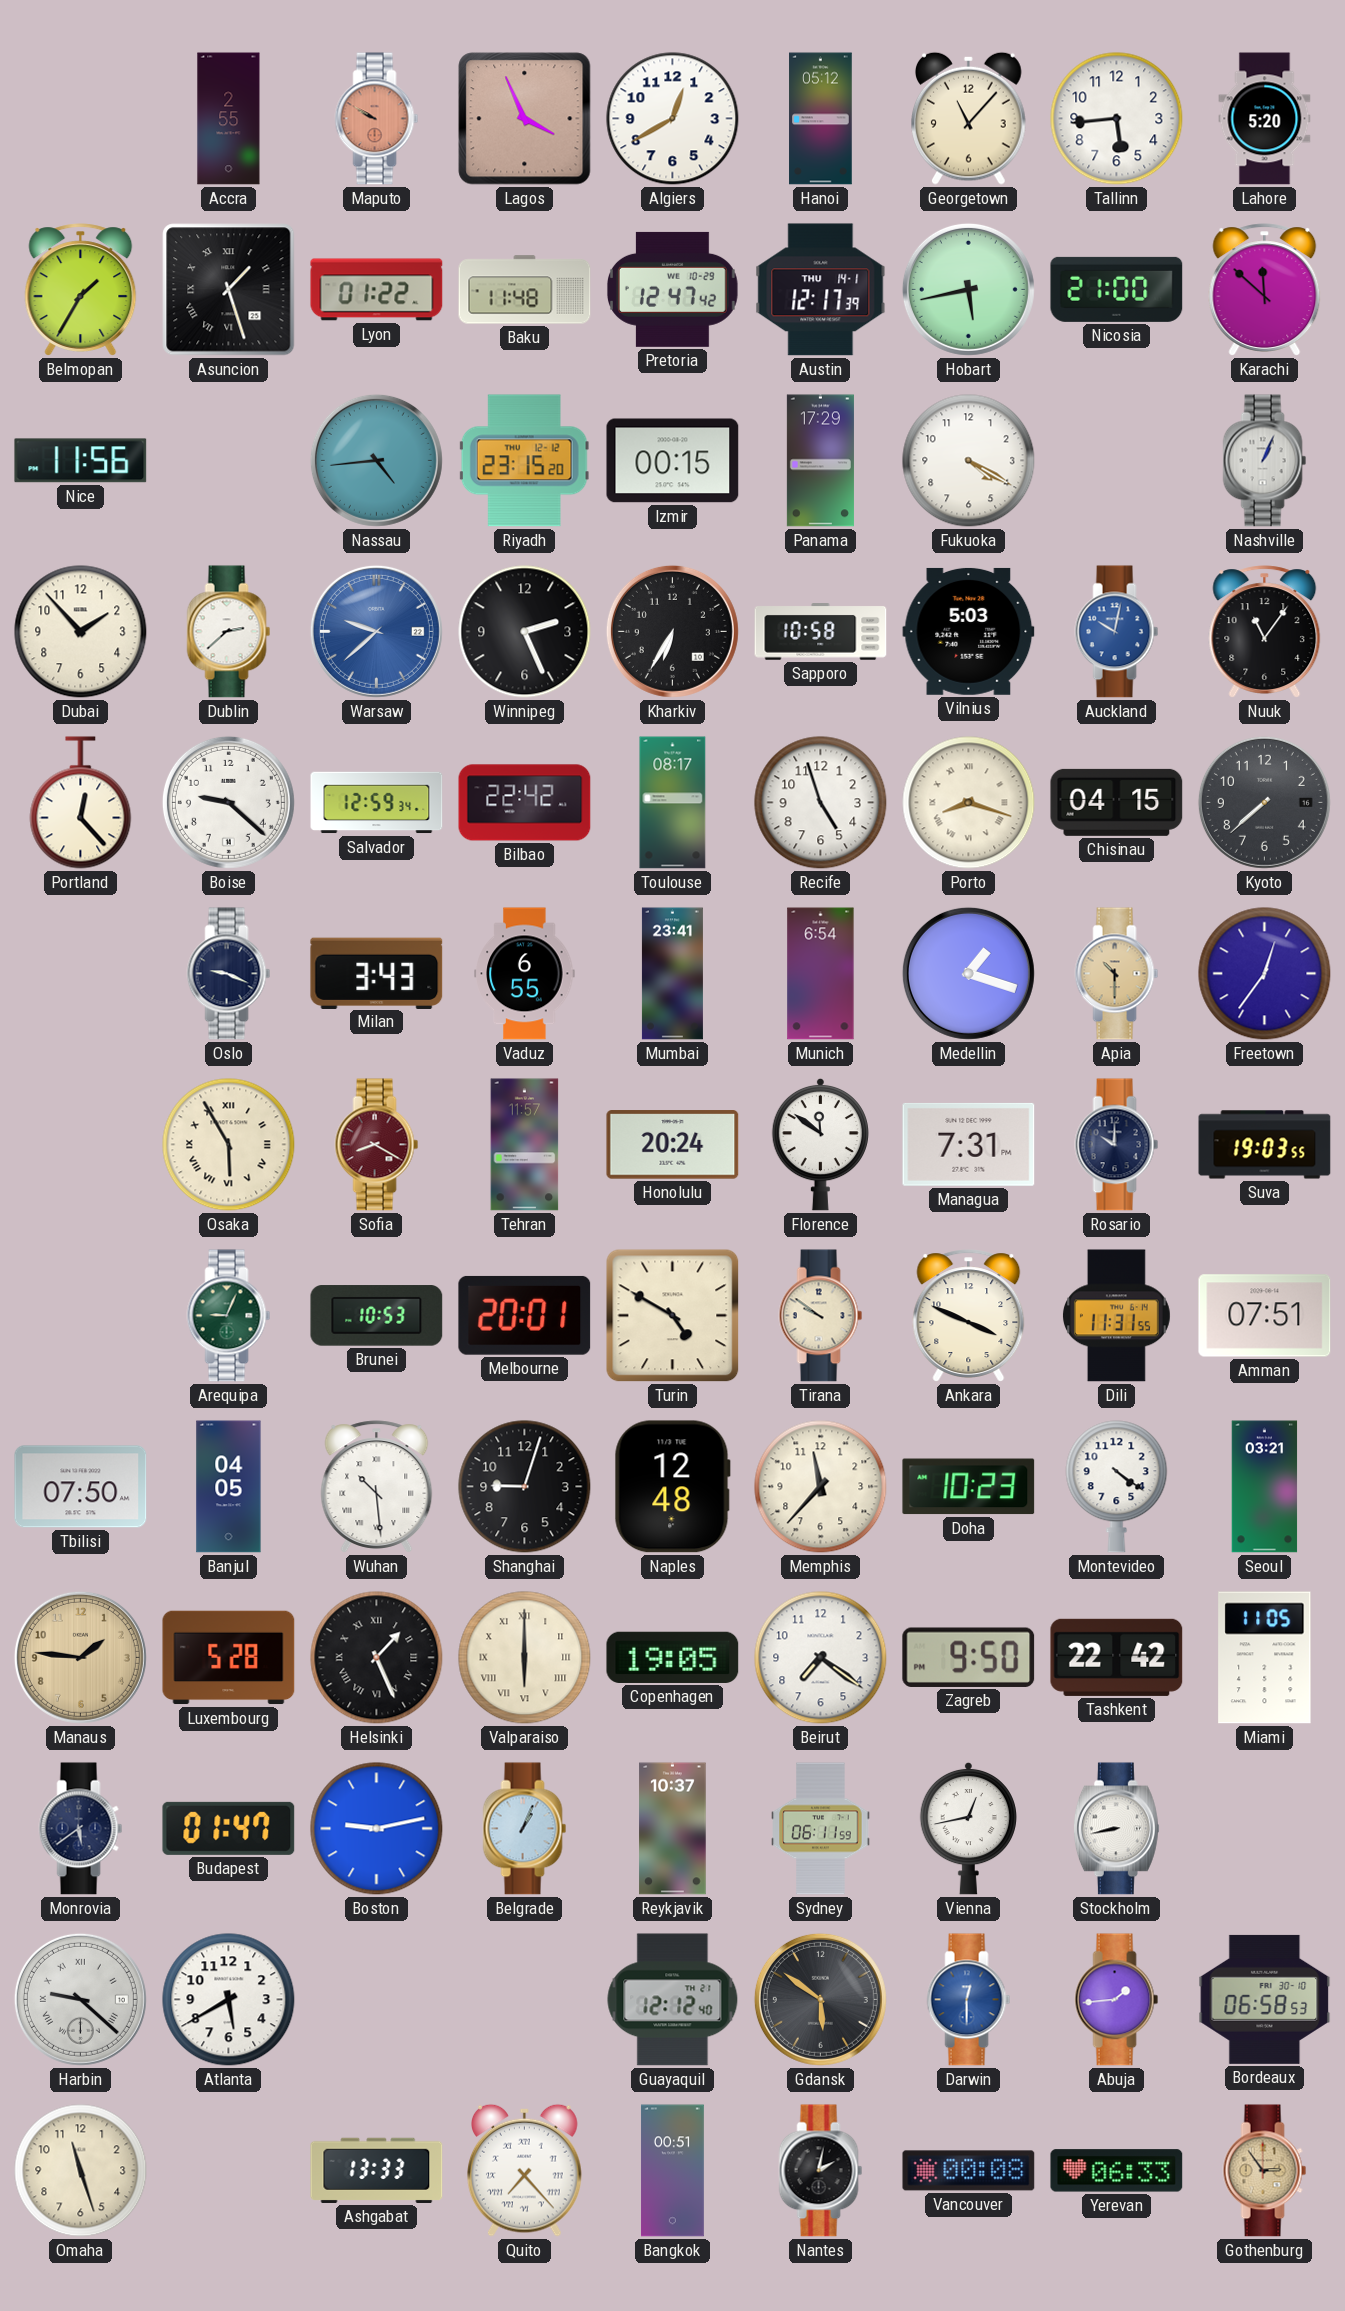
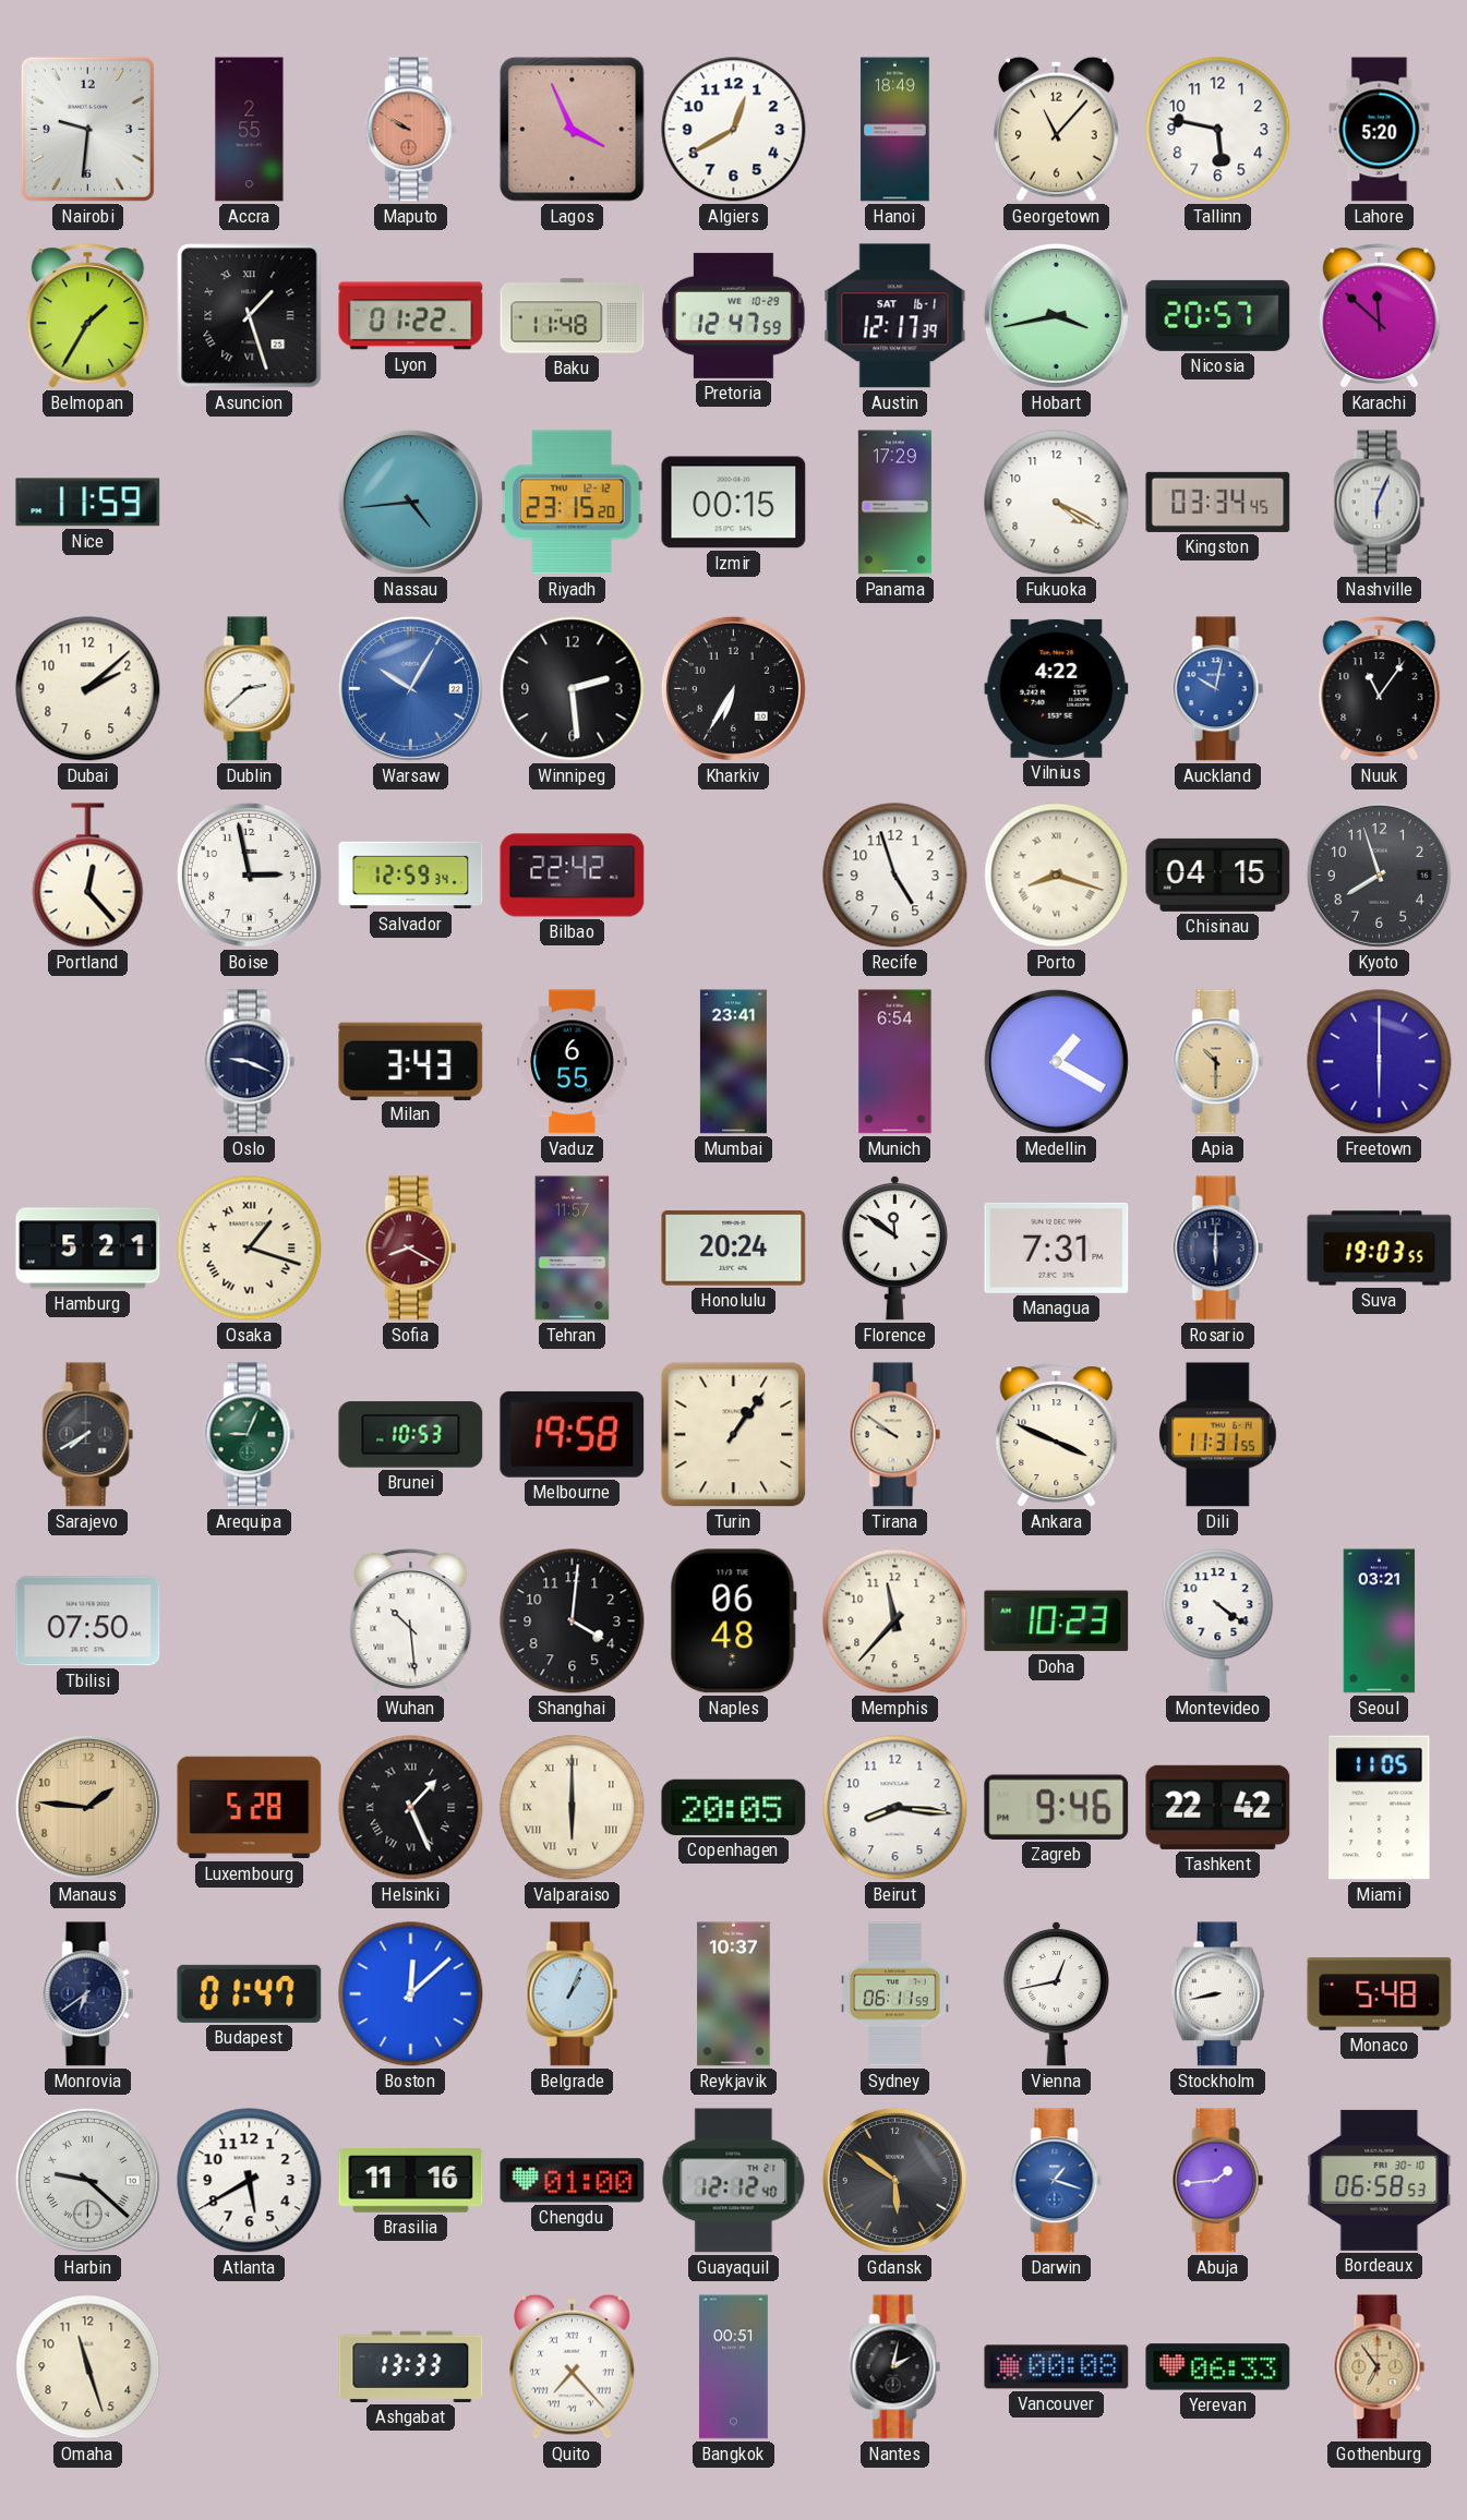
Nairobi: none -> 9:31
Hanoi: 05:12 -> 18:49
Tallinn: 5:44 -> 5:47
Pretoria: 12:47:42 -> 12:47:59
Austin date: THU 14-1 -> SAT 16-1
Hobart: 5:43 -> 3:43
Nicosia: 21:00 -> 20:57
Nice: 11:56 -> 11:59
Kingston: none -> 03:34
Nashville: 1:04 -> 6:04
Dubai: 1:53 -> 2:08
Warsaw: 9:38 -> 10:05
Winnipeg: 2:26 -> 2:29
Sapporo: 10:58 -> none
Vilnius: 5:03 -> 4:22
Boise: 9:22 -> 2:58
Toulouse: 08:17 -> none
Kyoto: 7:38 -> 7:57
Medellin: 1:18 -> 1:20
Freetown: 12:36 -> 6:00
Hamburg: none -> 5:21
Osaka: 5:55 -> 1:18
Rosario: 10:00 -> 6:00
Sarajevo: none -> 7:40
Melbourne: 20:01 -> 19:58
Turin: 4:50 -> 1:06
Amman: 07:51 -> none
Banjul: 04:05 -> none
Shanghai: 9:03 -> 4:01
Naples: 12:48 -> 06:48
Copenhagen: 19:05 -> 20:05
Beirut: 7:21 -> 8:16
Zagreb: 9:50 -> 9:46
Monrovia: 5:39 -> 6:39
Boston: 9:13 -> 12:08
Monaco: none -> 5:48
Brasilia: none -> 11:16
Chengdu: none -> 01:00
Darwin: 12:30 -> 1:18
Gothenburg: 2:54 -> 6:54
